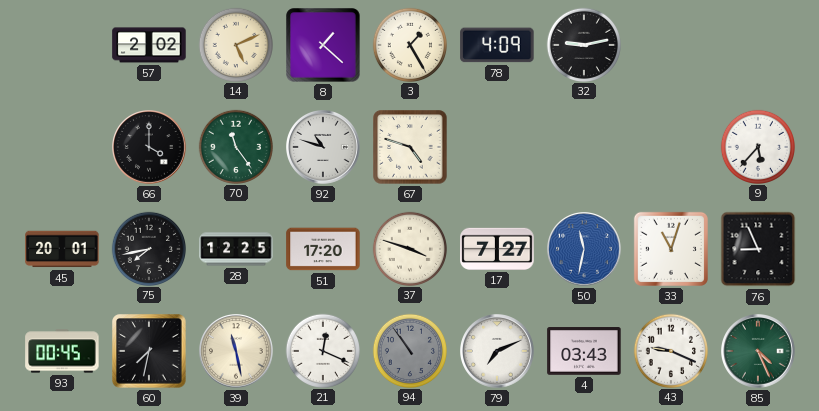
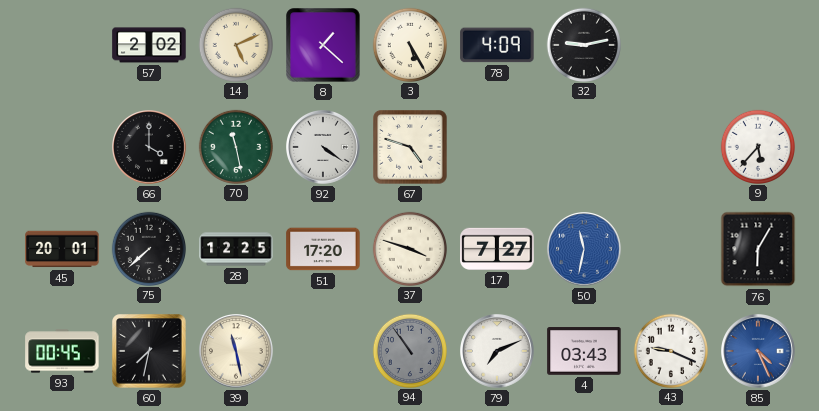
3: 1:25 -> 5:25
70: 11:24 -> 11:28
92: 10:48 -> 4:21
75: 7:43 -> 7:38
33: 11:03 -> none
76: 8:56 -> 6:05
21: 12:19 -> none
85 dial: green -> blue
